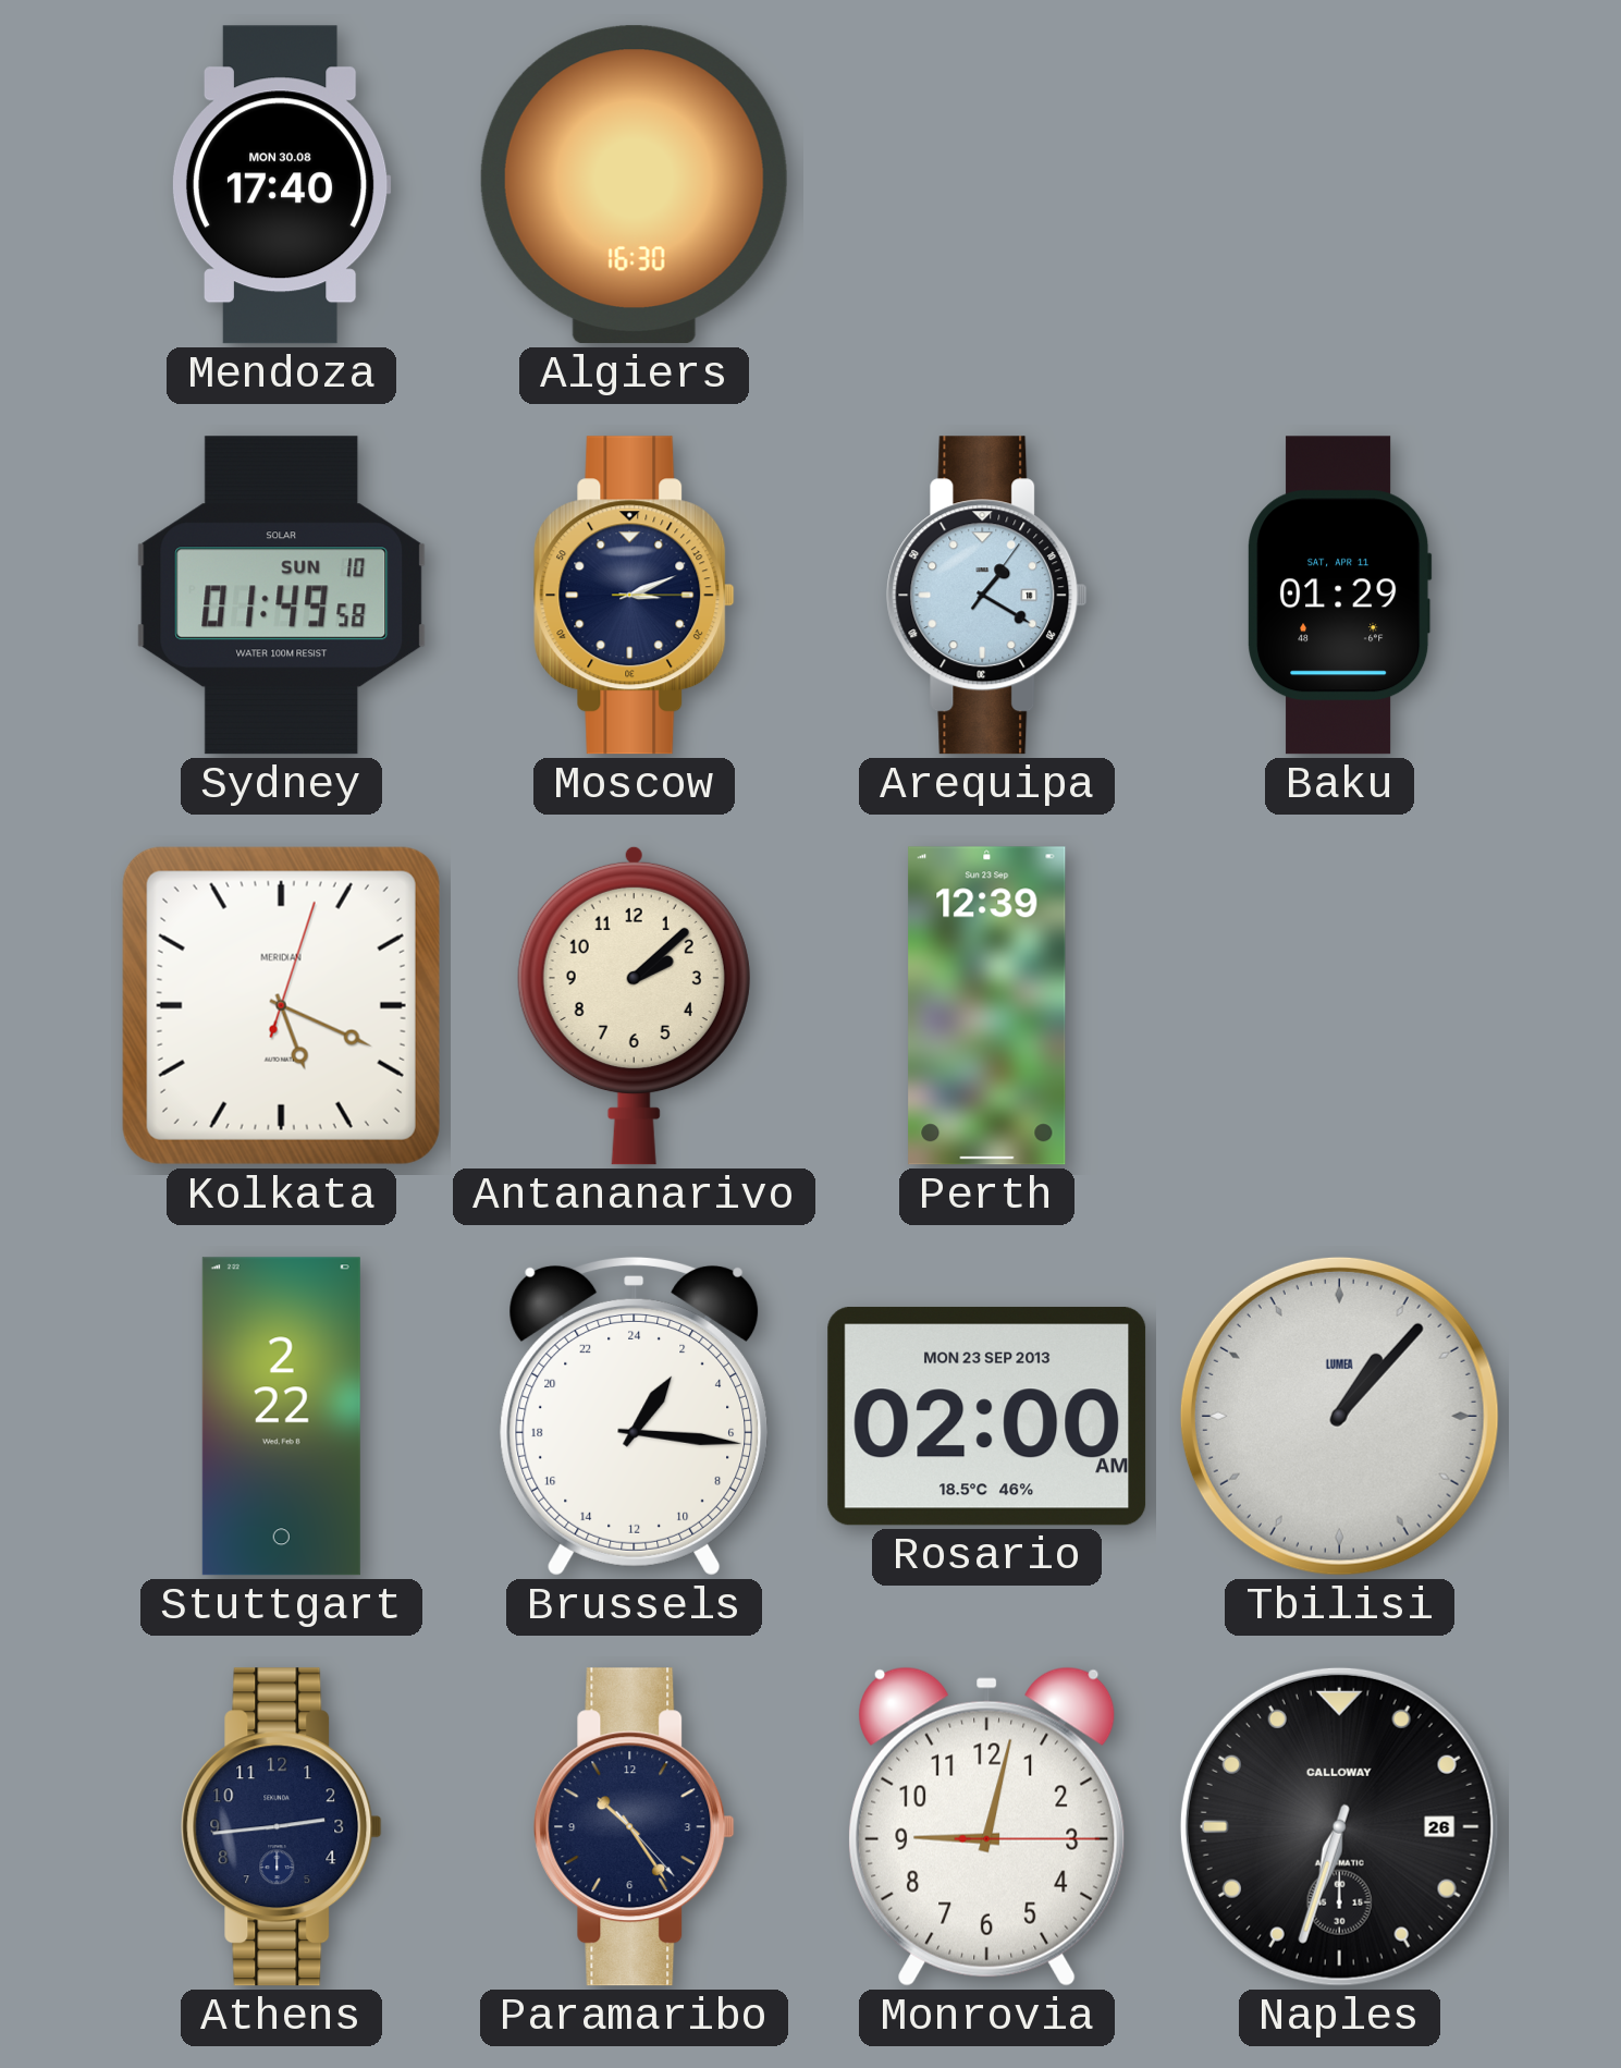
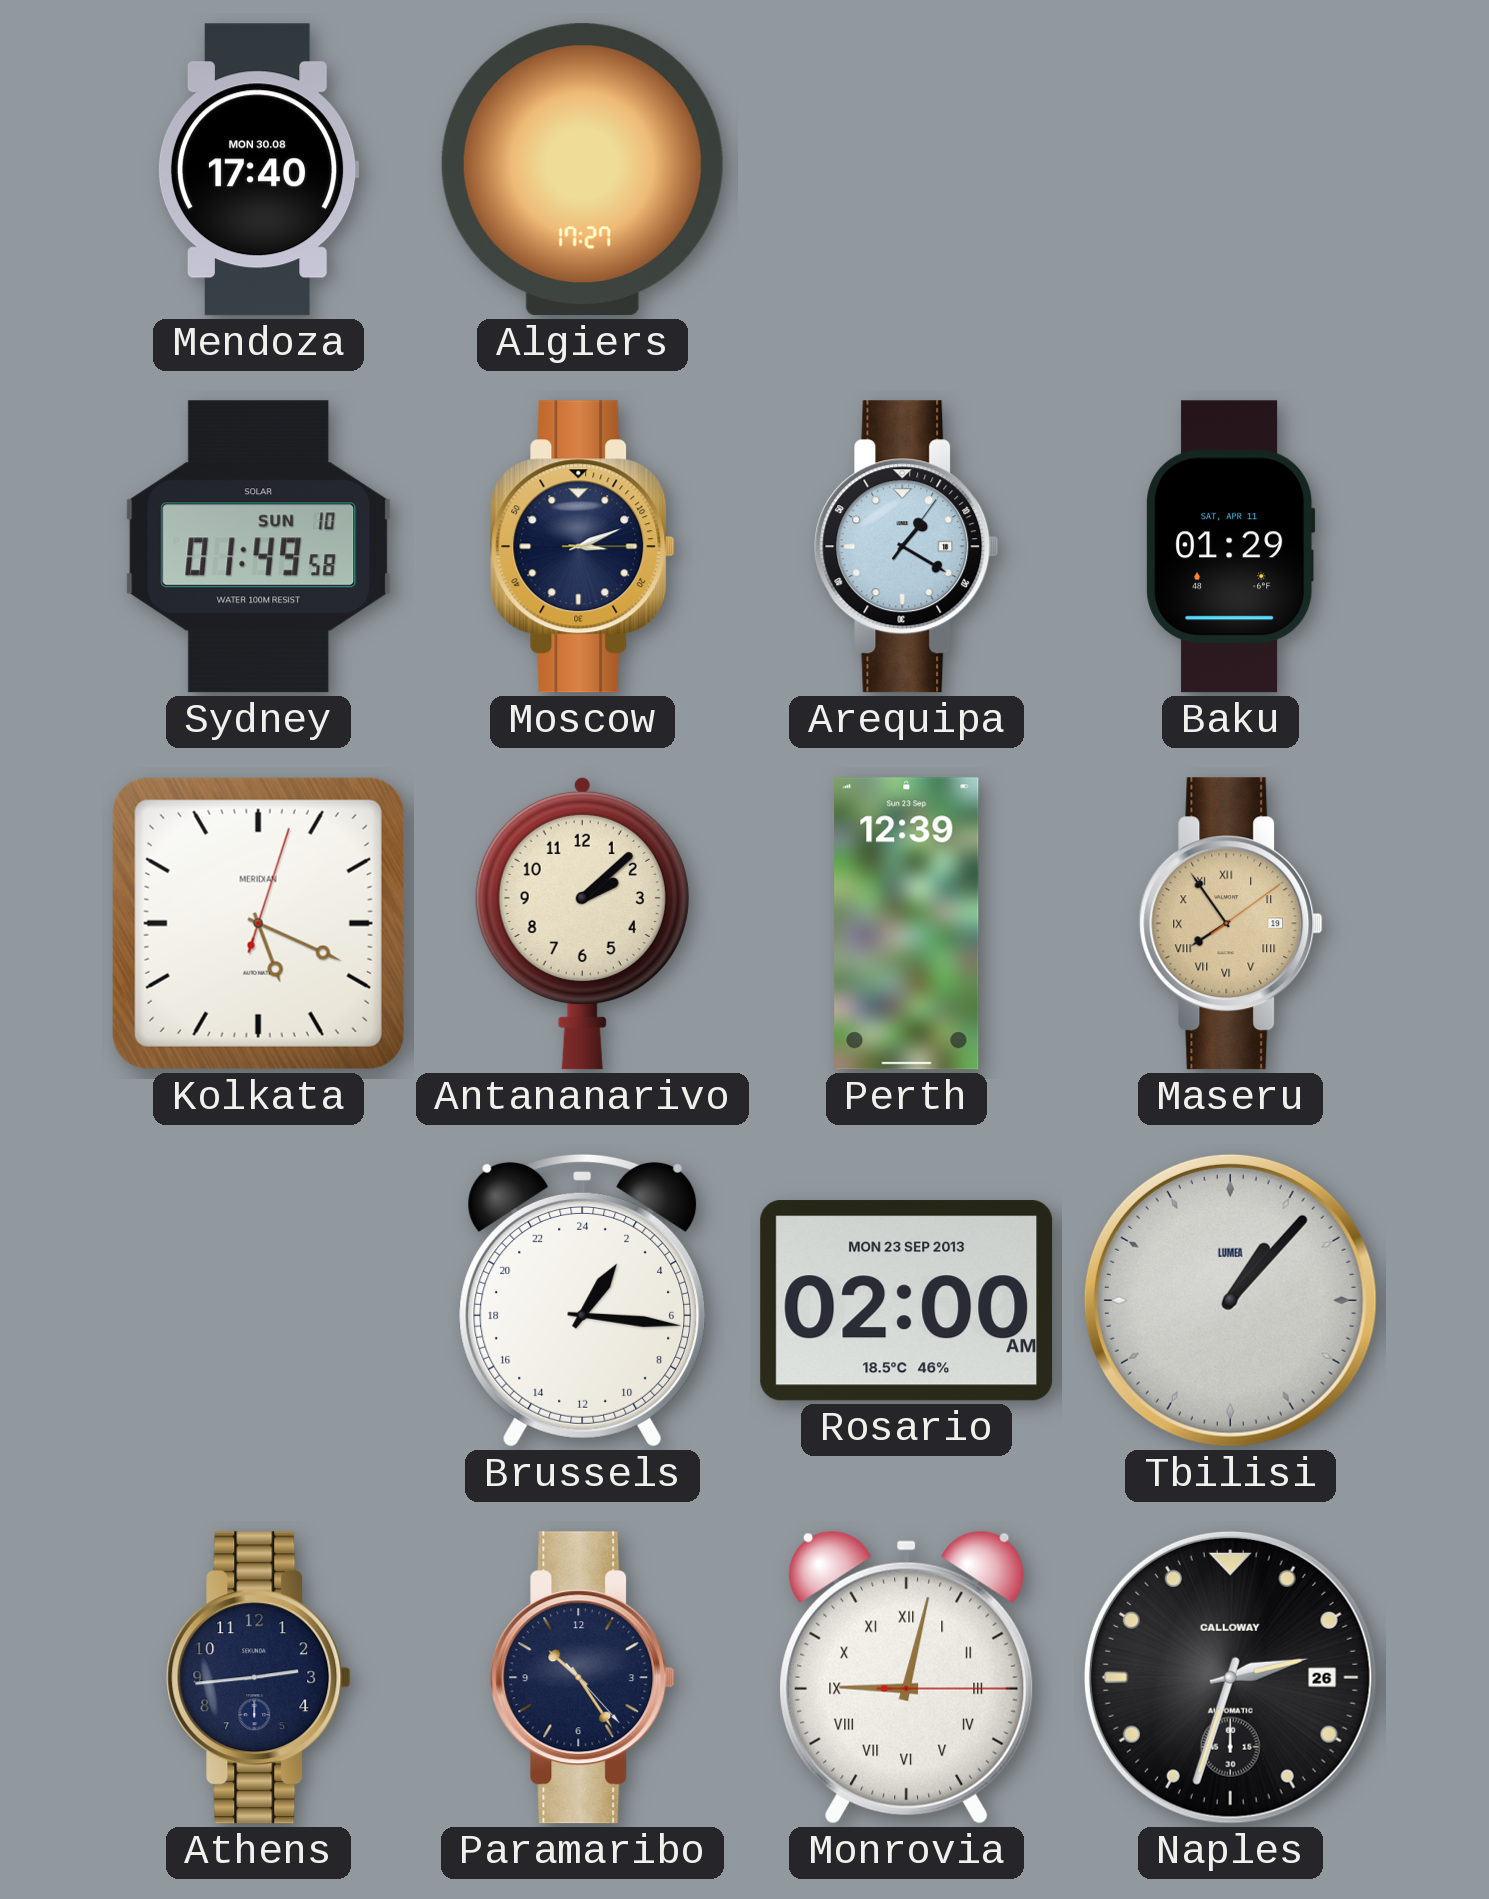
Algiers: 16:30 -> 17:27
Maseru: none -> 7:54
Stuttgart: 2:22 -> none
Monrovia numerals: Arabic -> Roman
Naples: 6:33 -> 2:33
